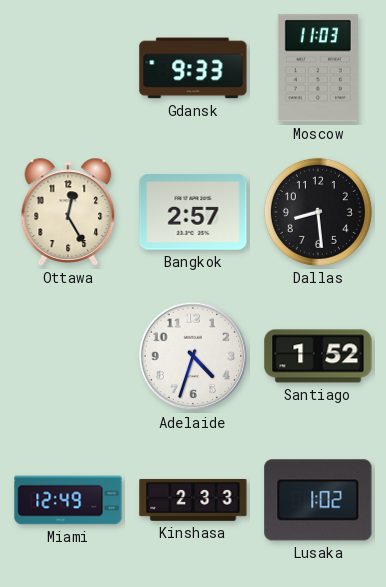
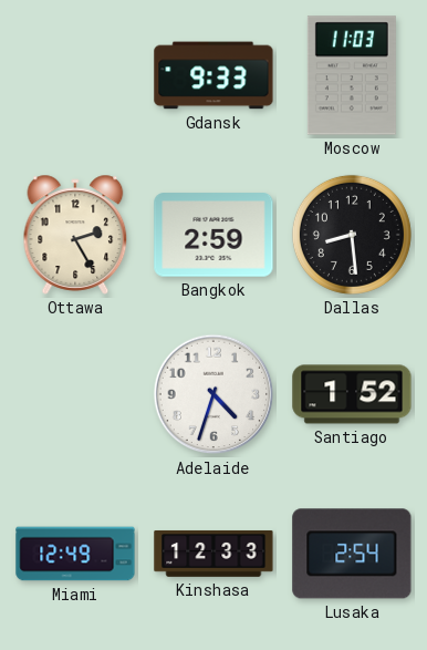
Ottawa: 12:25 -> 2:25
Bangkok: 2:57 -> 2:59
Kinshasa: 2:33 -> 12:33
Lusaka: 1:02 -> 2:54
